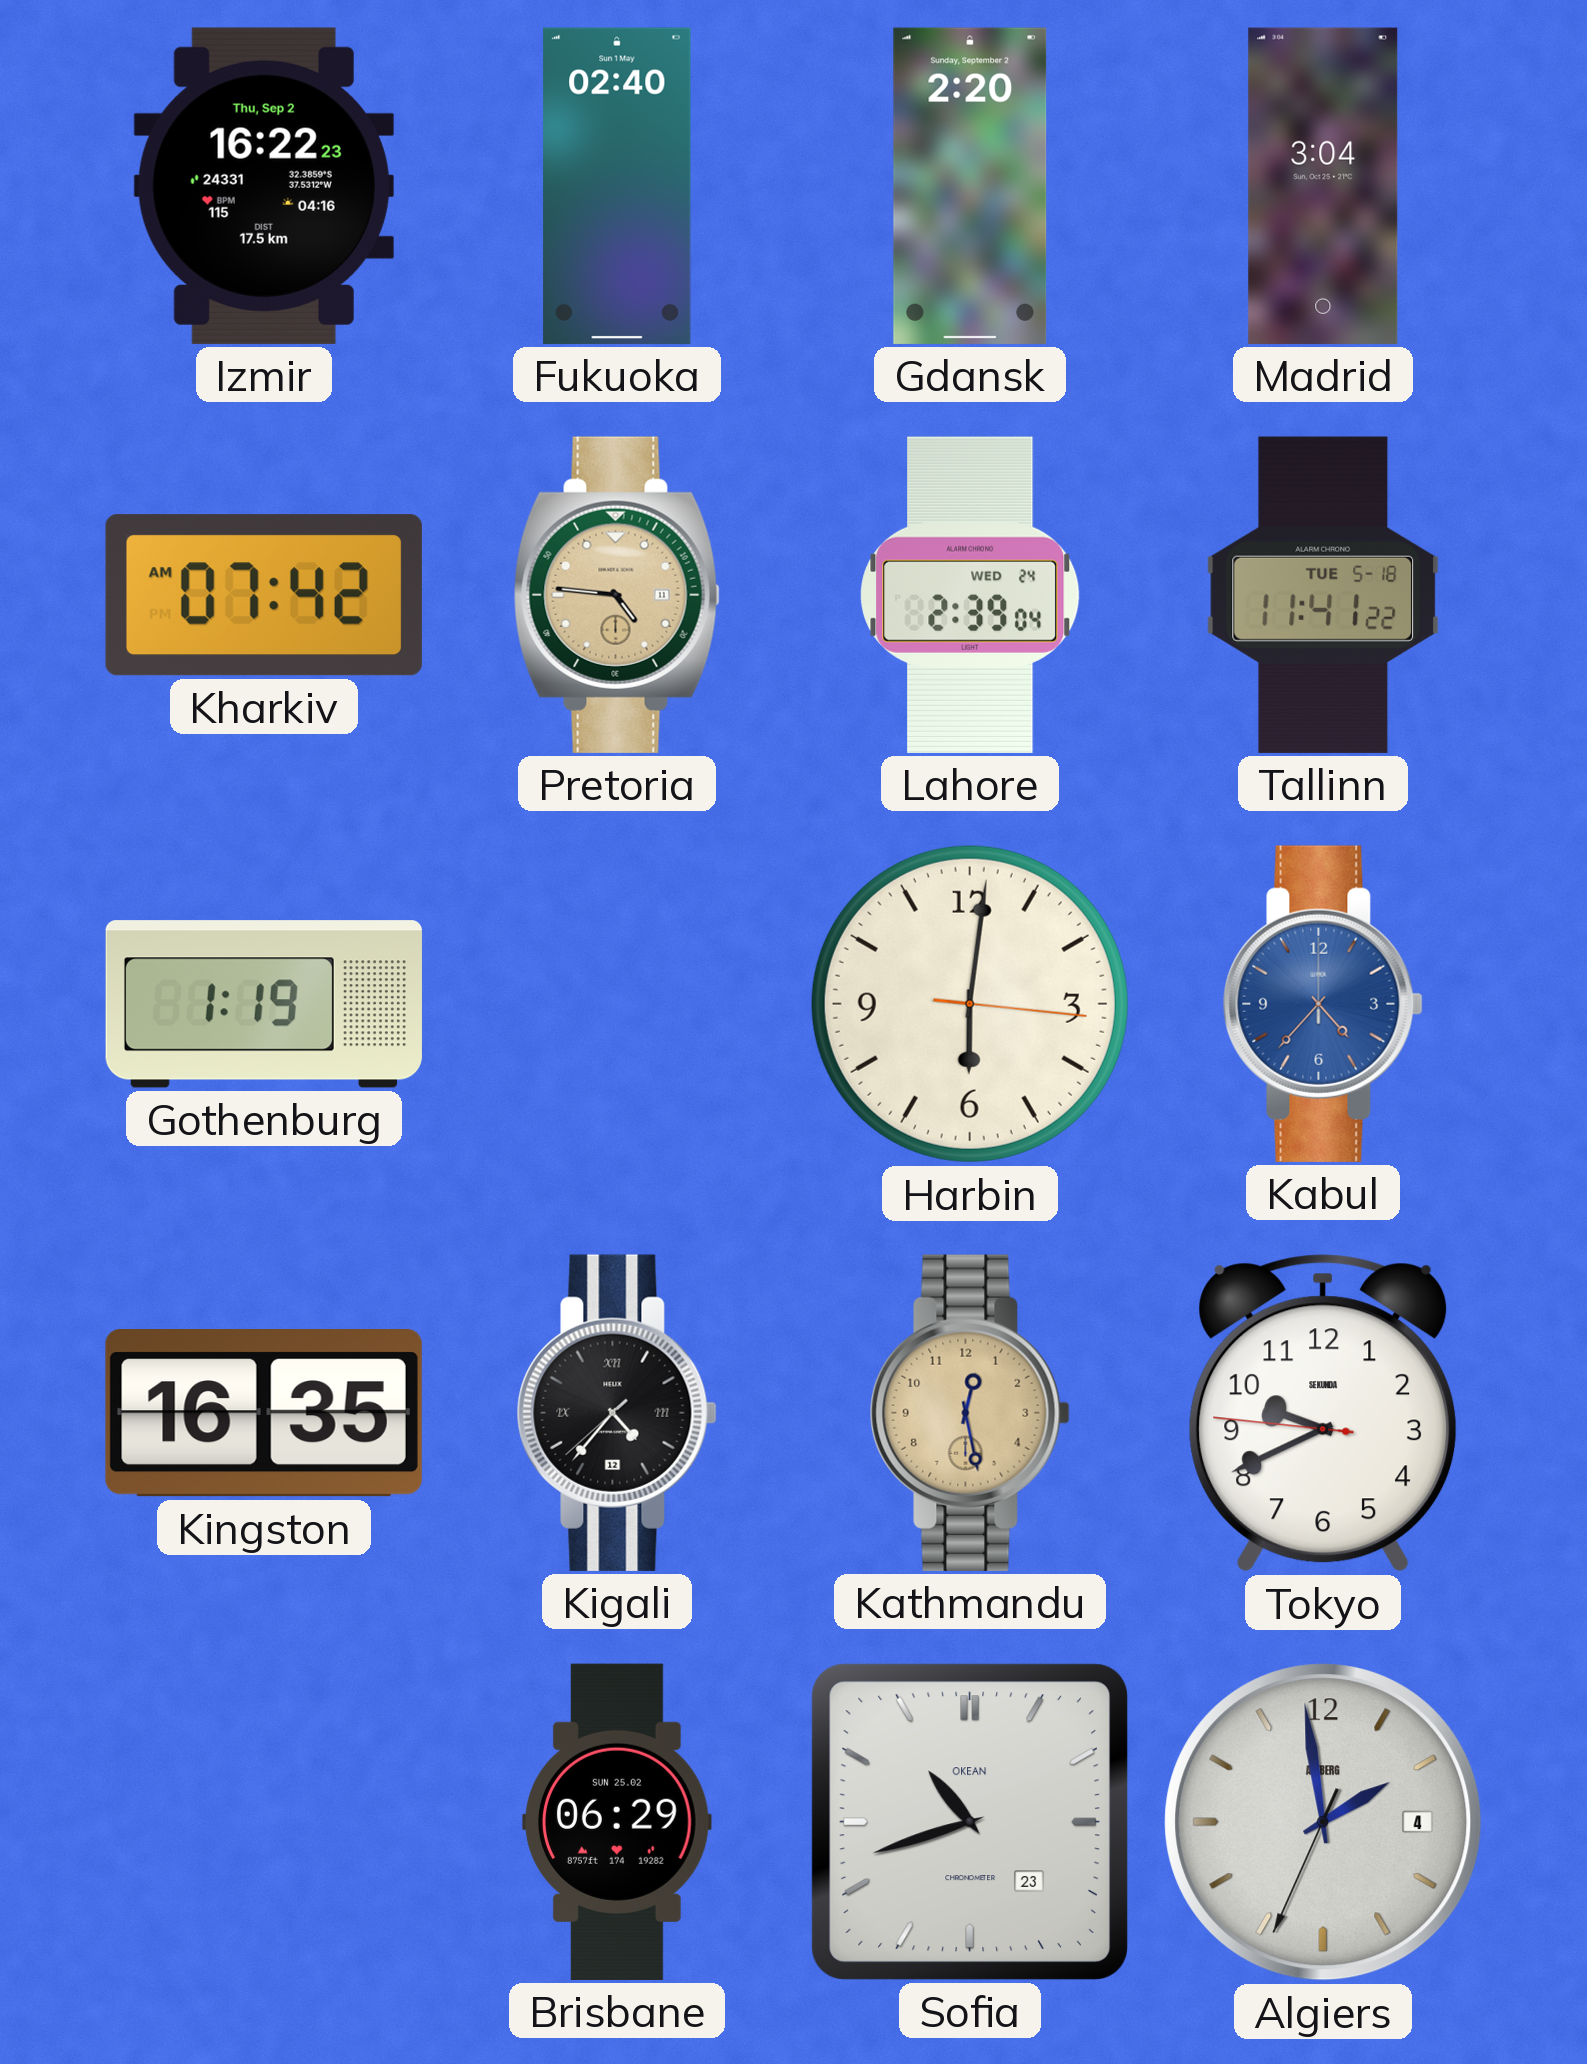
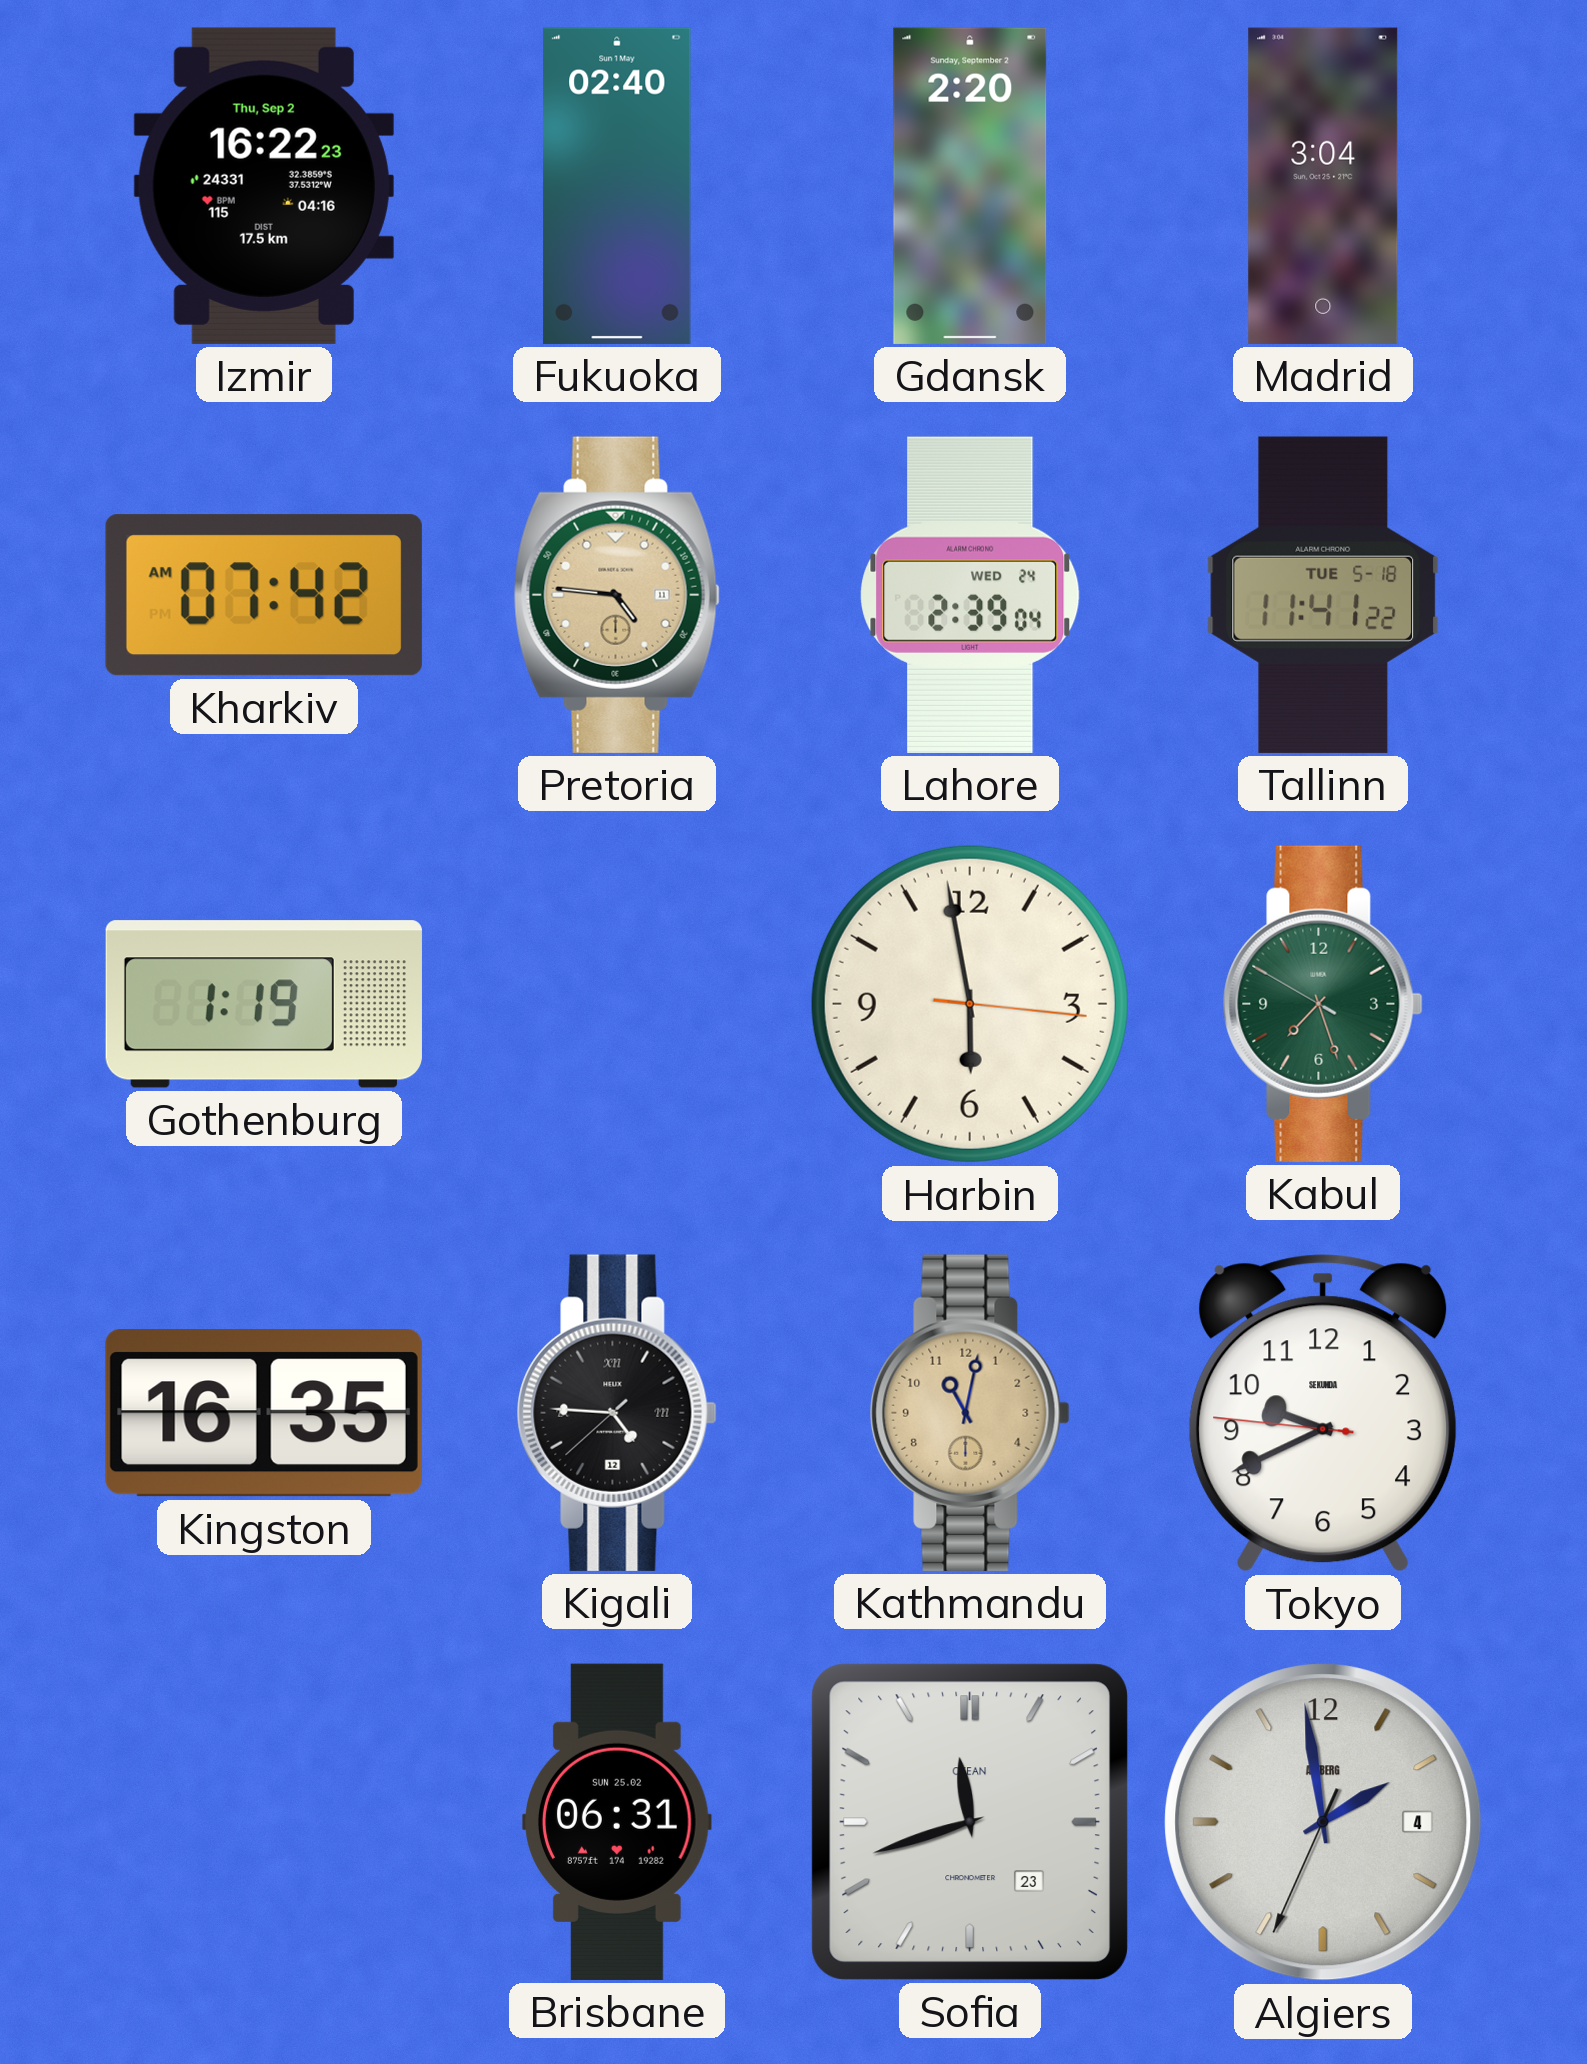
Harbin: 6:01 -> 5:58
Kabul: 4:37 -> 7:26
Kabul dial: blue -> green
Kigali: 4:36 -> 4:45
Kathmandu: 12:28 -> 11:02
Brisbane: 06:29 -> 06:31
Sofia: 10:42 -> 11:42
